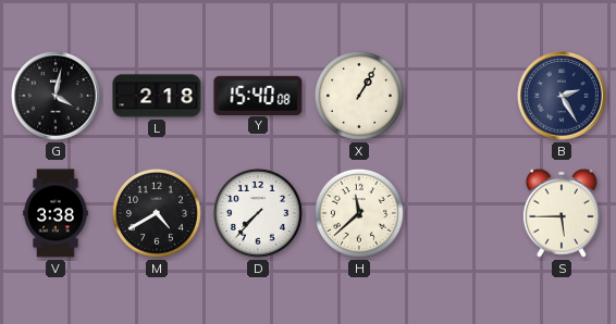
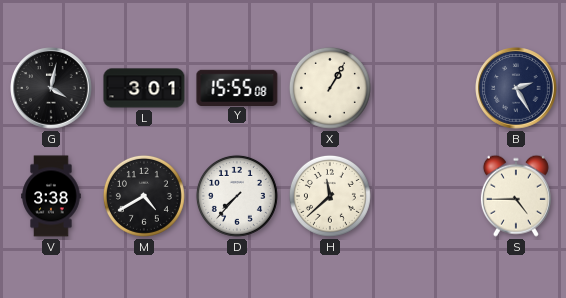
L: 2:18 -> 3:01
Y: 15:40 -> 15:55
S: 5:45 -> 4:45
